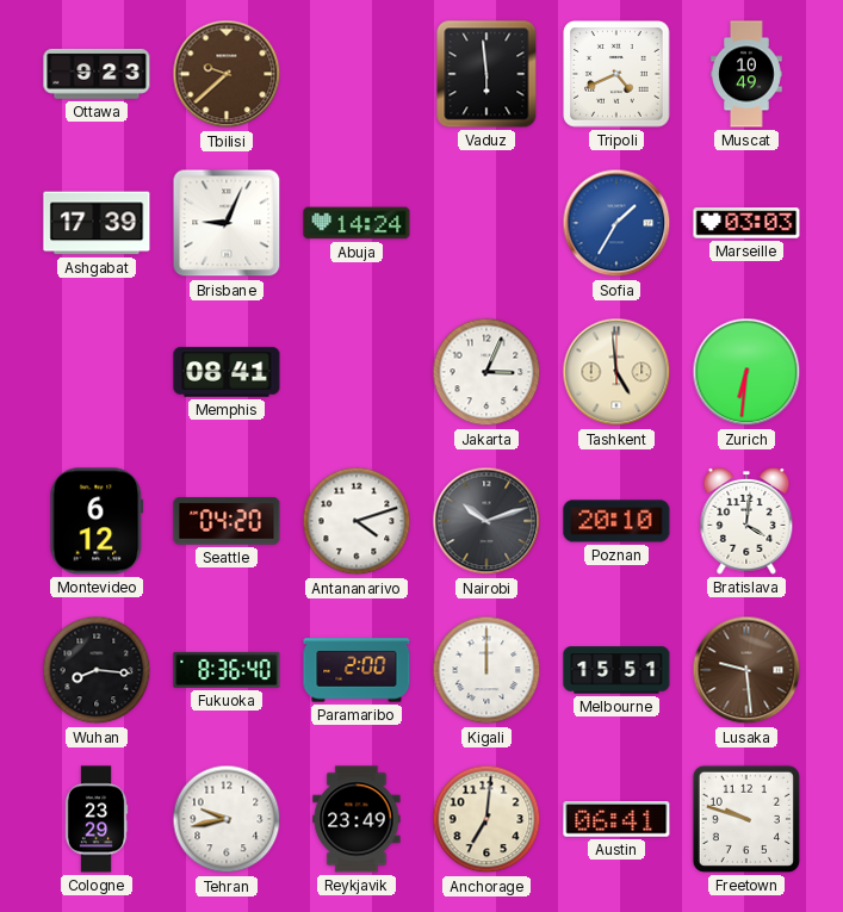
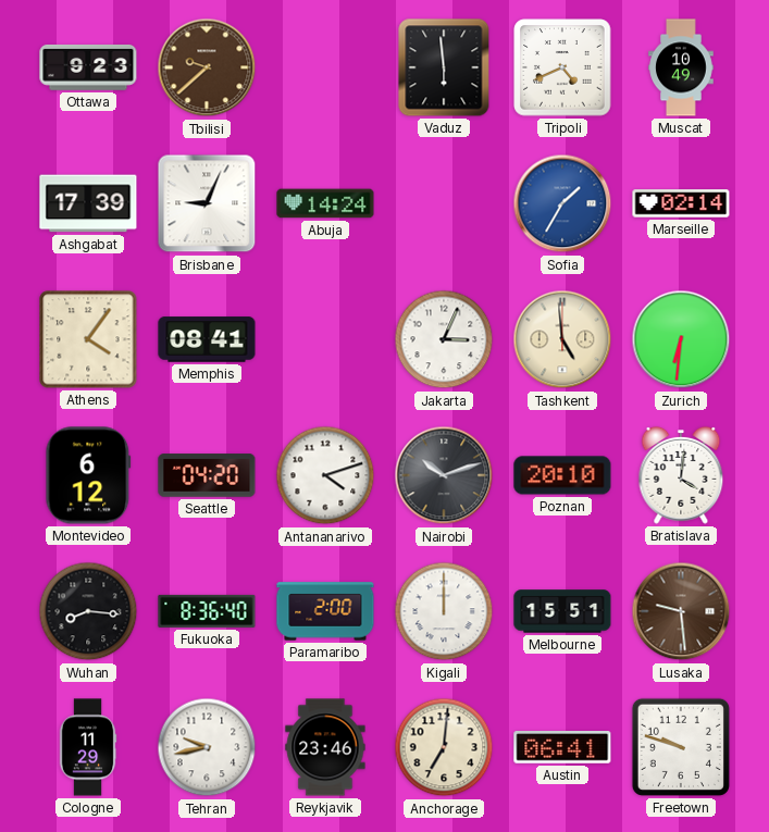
Marseille: 03:03 -> 02:14
Athens: none -> 4:06
Cologne: 23:29 -> 11:29
Reykjavik: 23:49 -> 23:46
